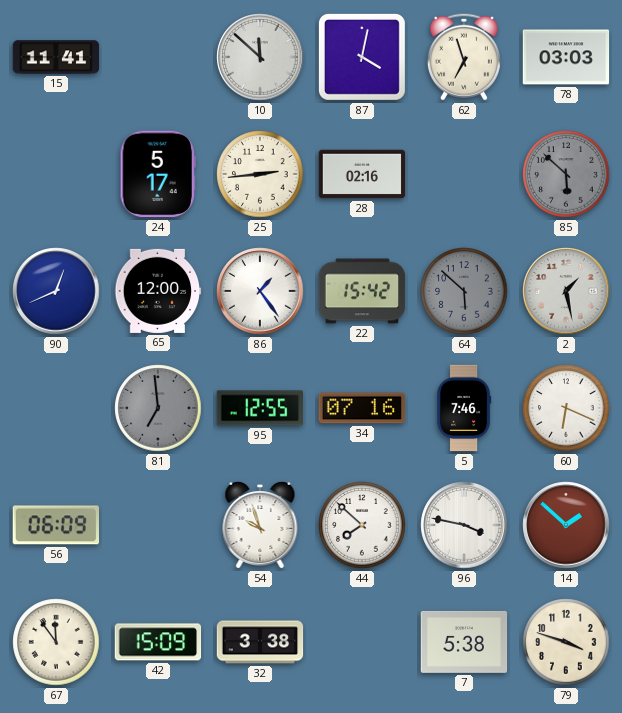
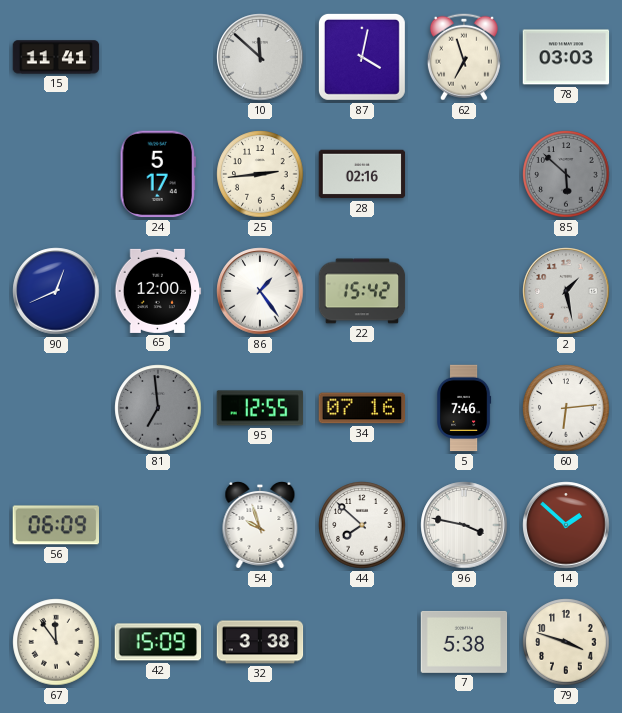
64: 5:52 -> none
60: 6:19 -> 6:14
